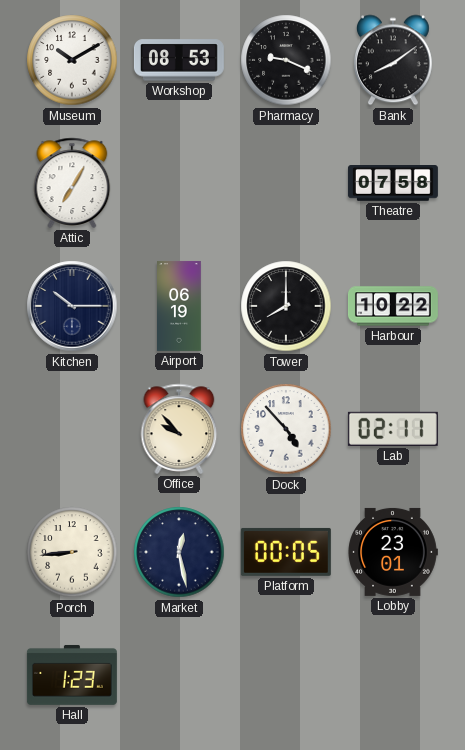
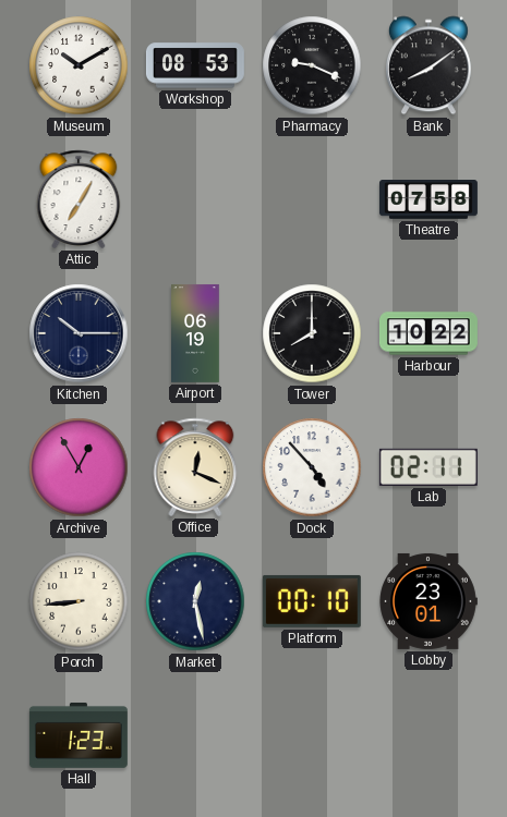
Archive: none -> 12:55
Office: 9:53 -> 12:19
Platform: 00:05 -> 00:10
